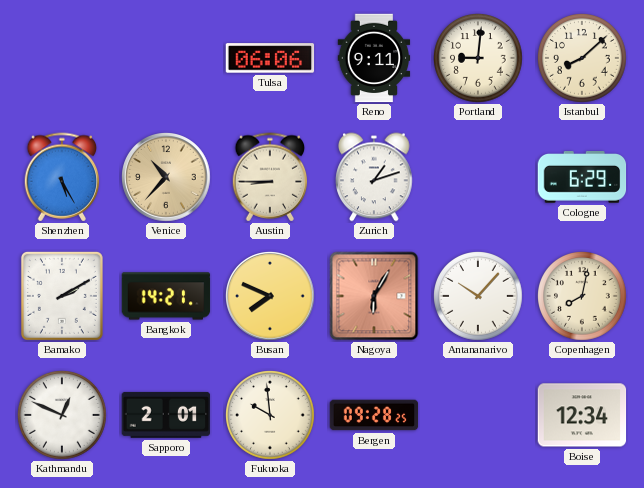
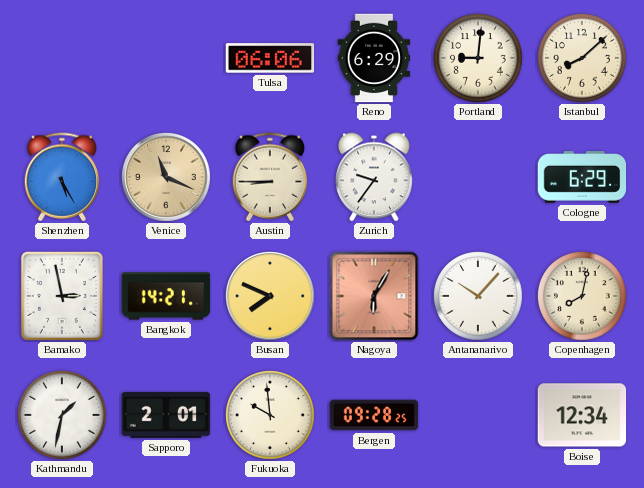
Reno: 9:11 -> 6:29
Venice: 10:37 -> 11:19
Zurich: 1:12 -> 9:36
Bamako: 2:10 -> 2:58
Kathmandu: 12:49 -> 1:32
